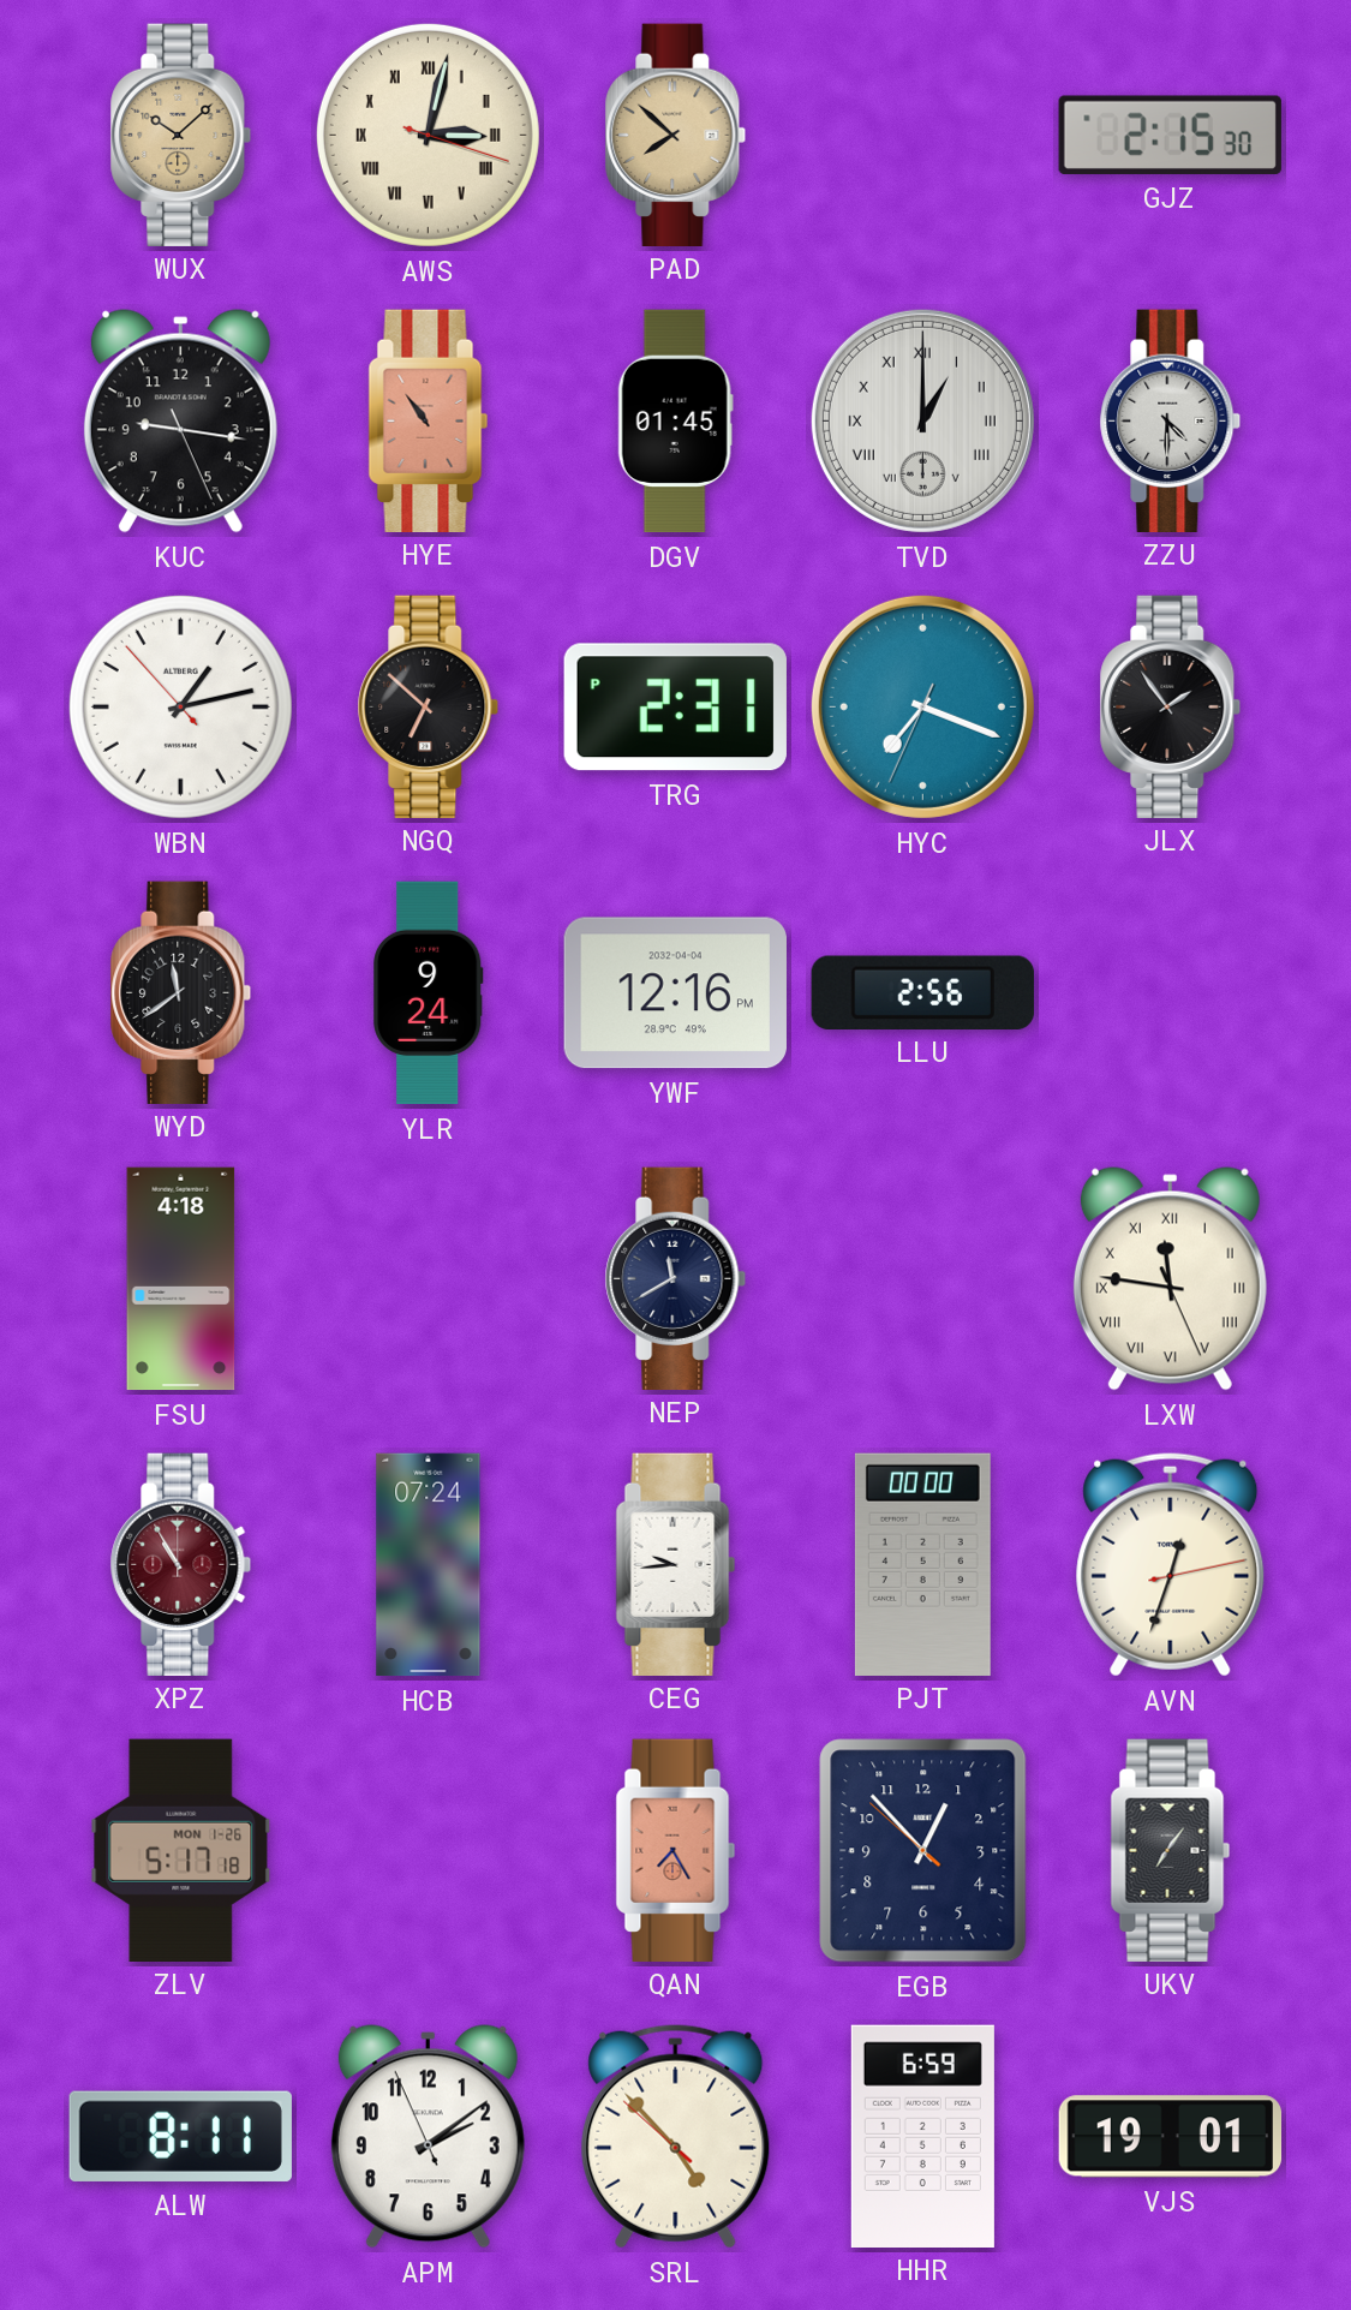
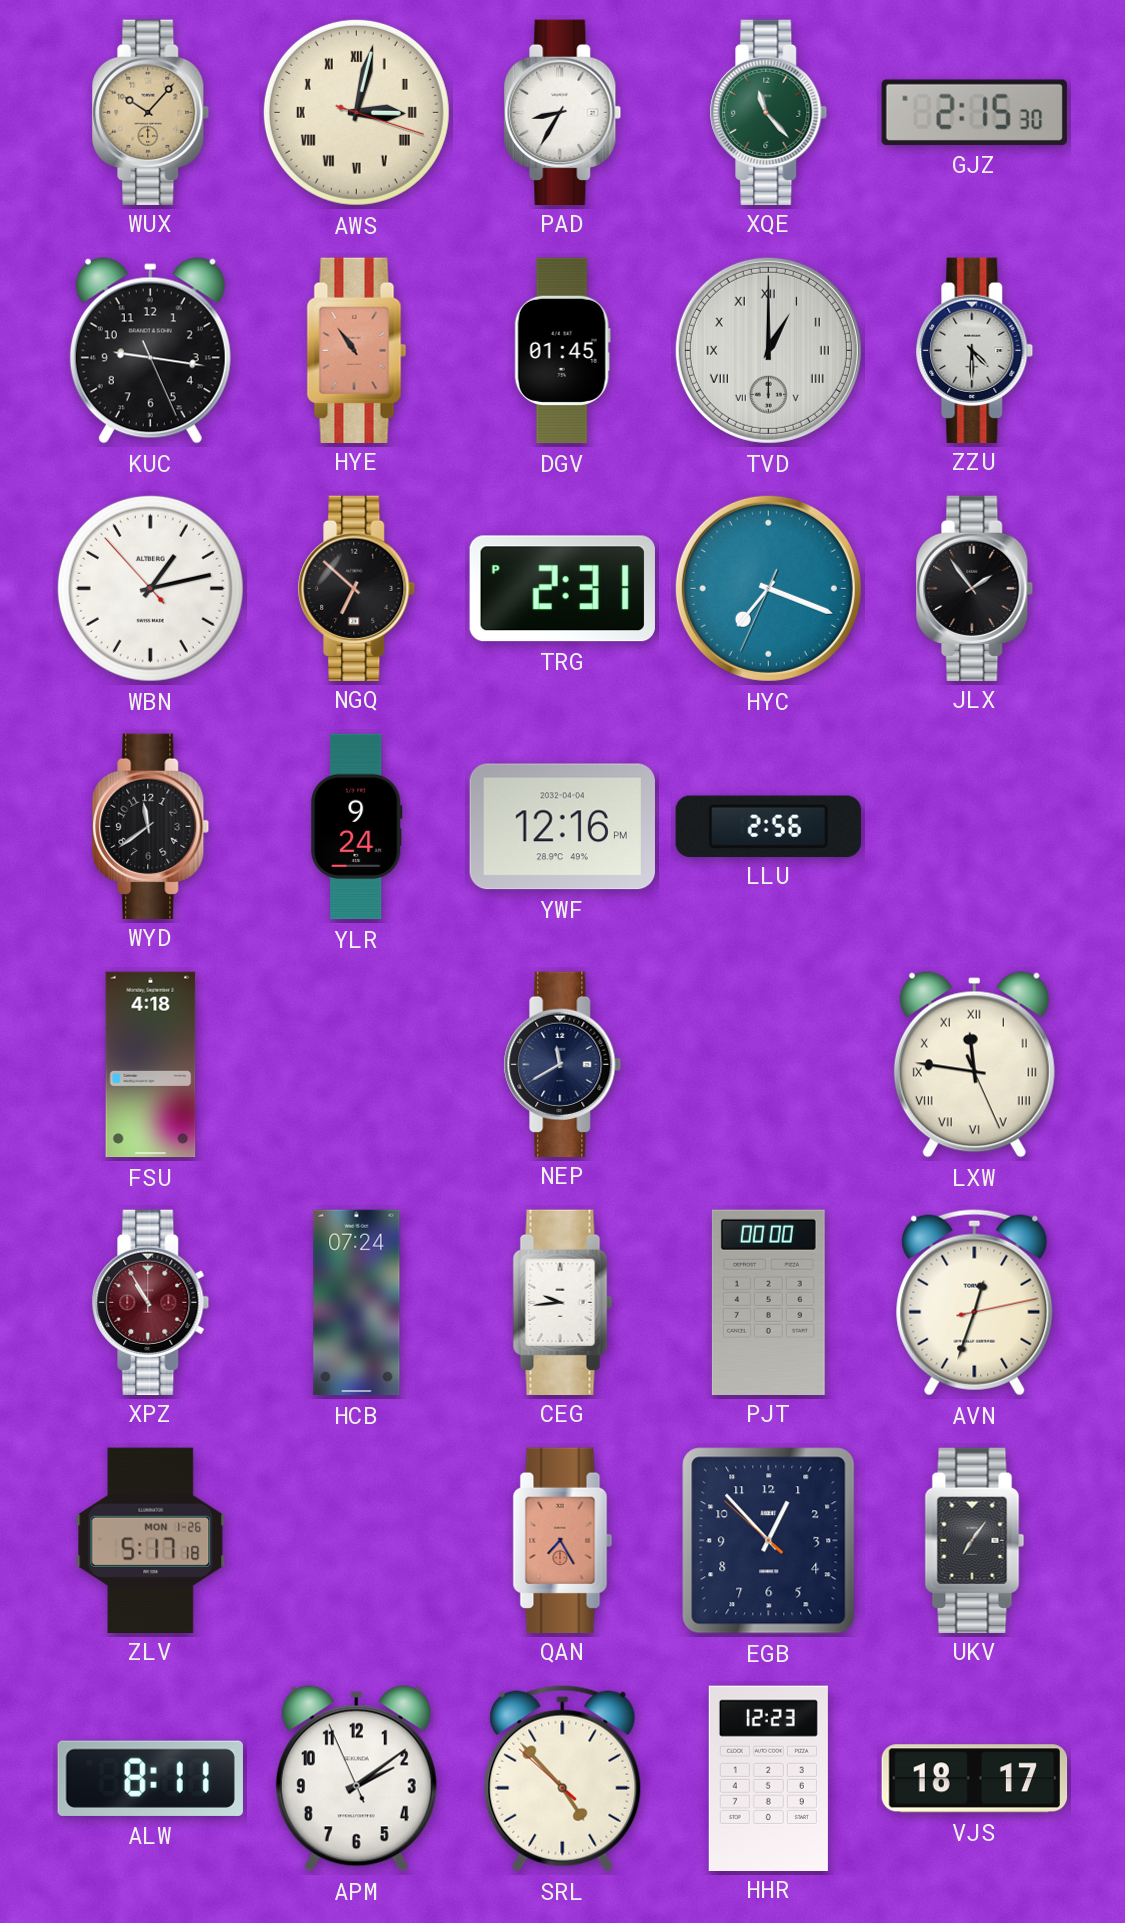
WUX: 10:08 -> 10:07
PAD: 7:52 -> 8:35
PAD dial: champagne -> white
XQE: none -> 11:23
HHR: 6:59 -> 12:23
VJS: 19:01 -> 18:17
